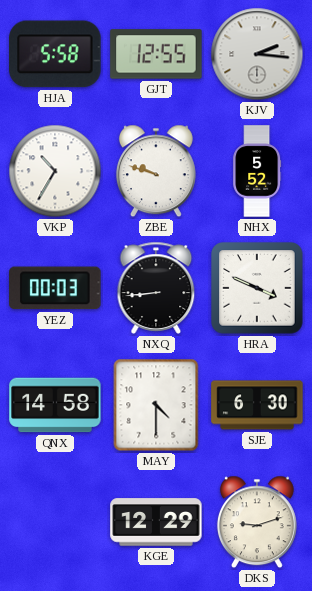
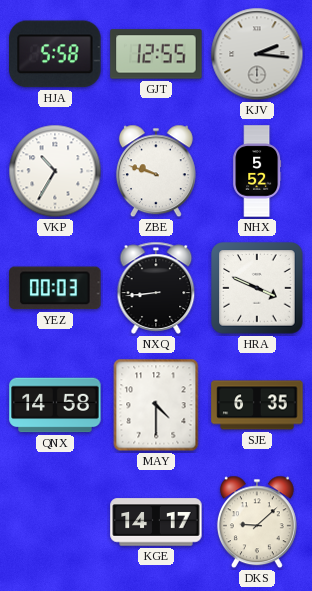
SJE: 6:30 -> 6:35
KGE: 12:29 -> 14:17
DKS: 9:12 -> 9:08
